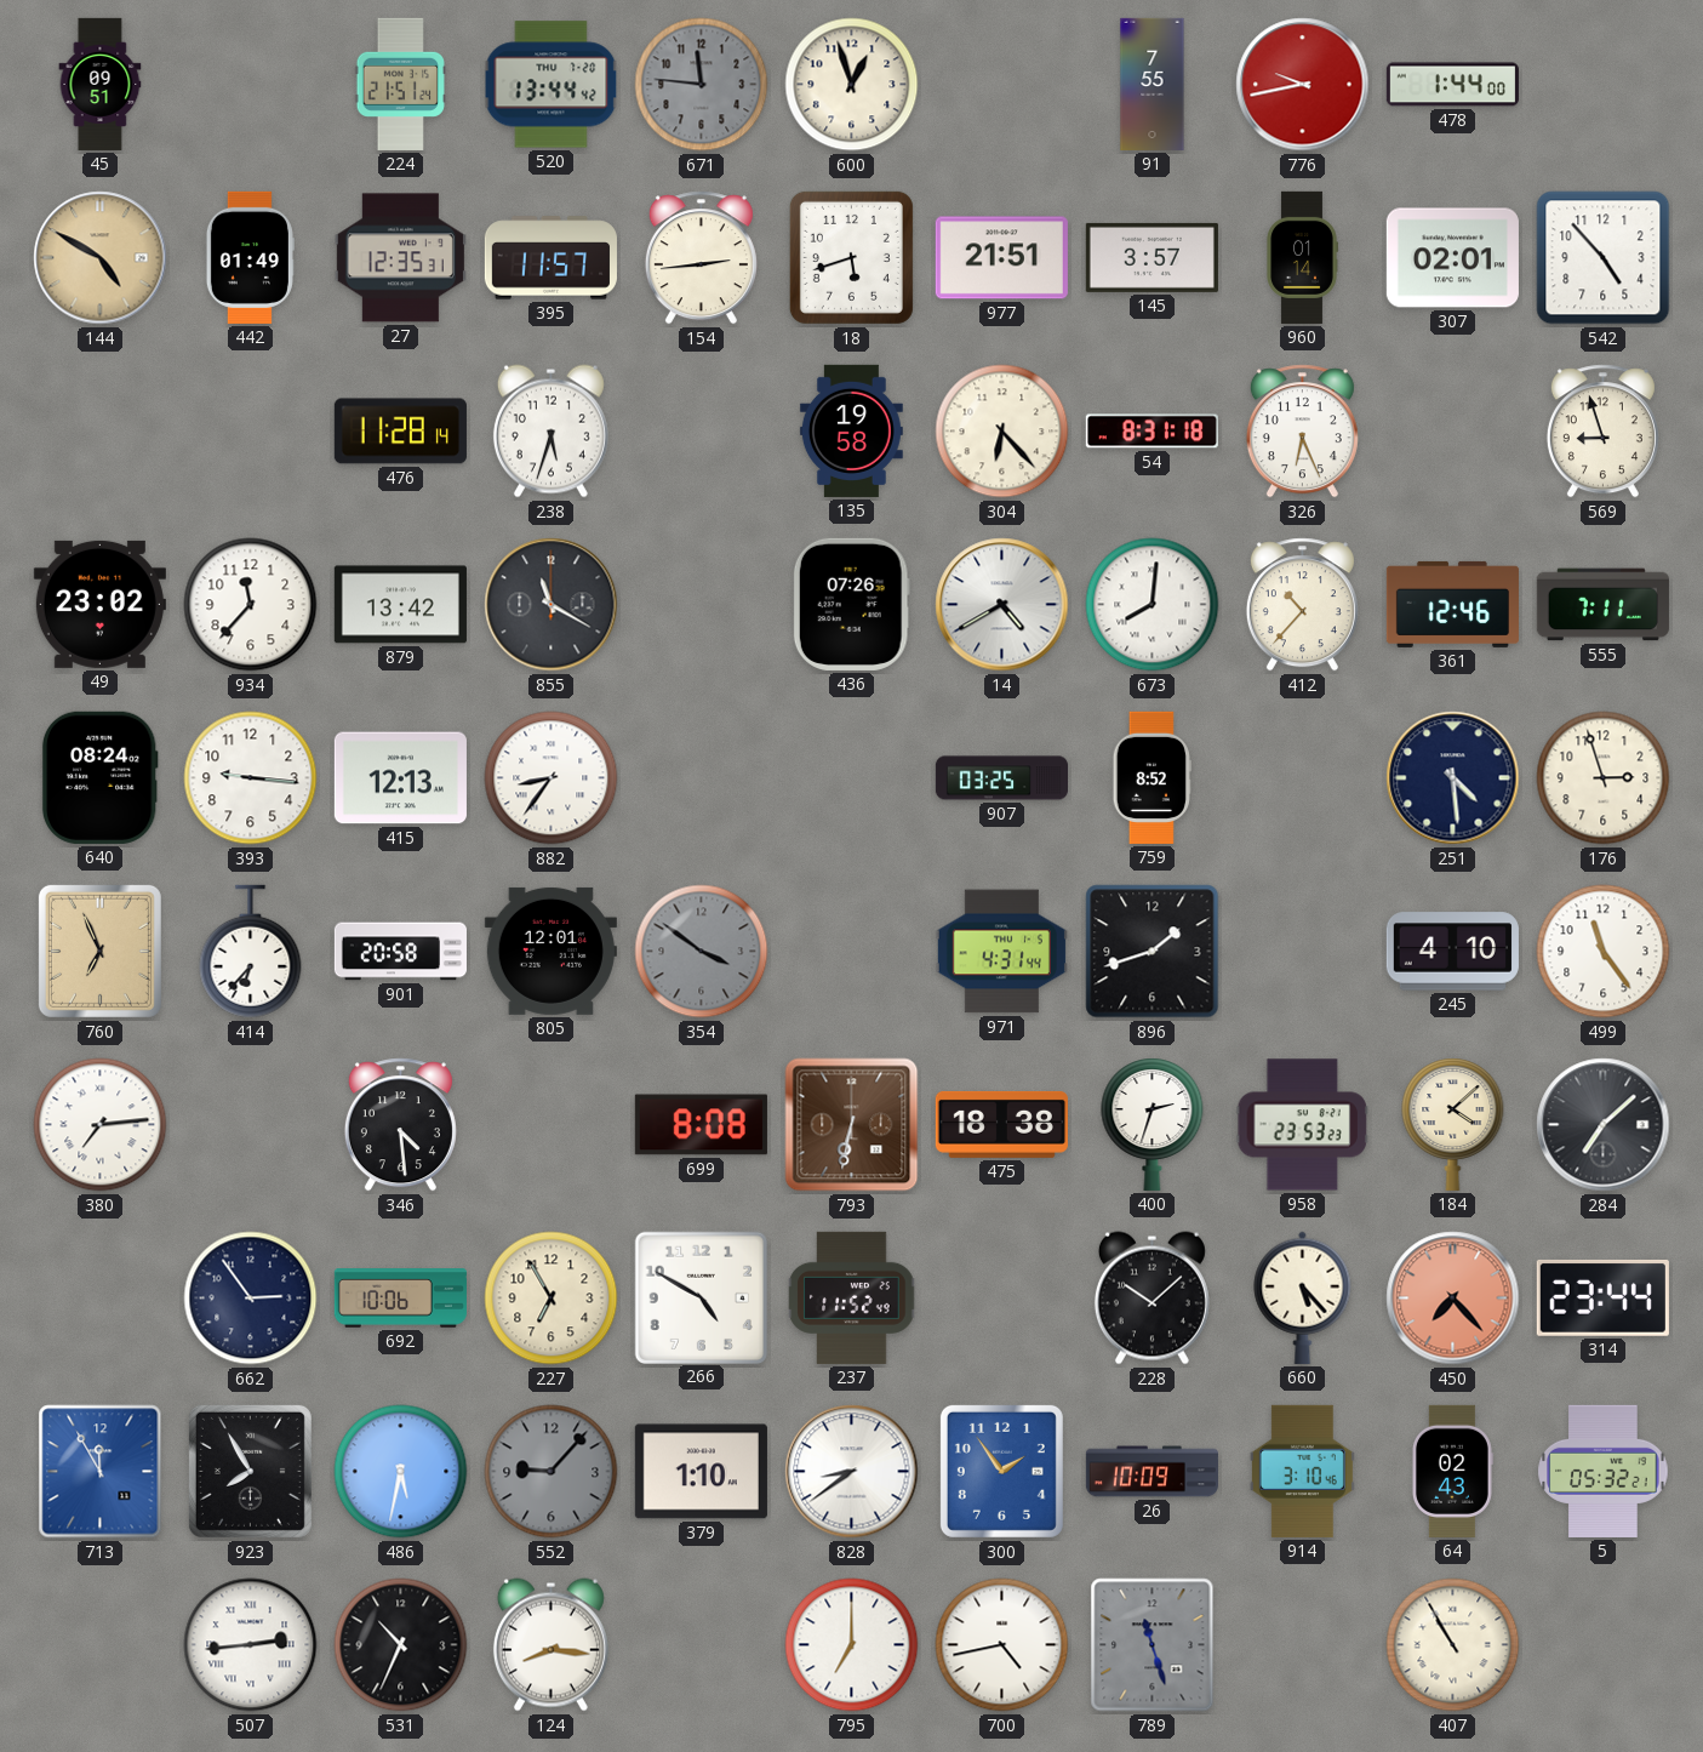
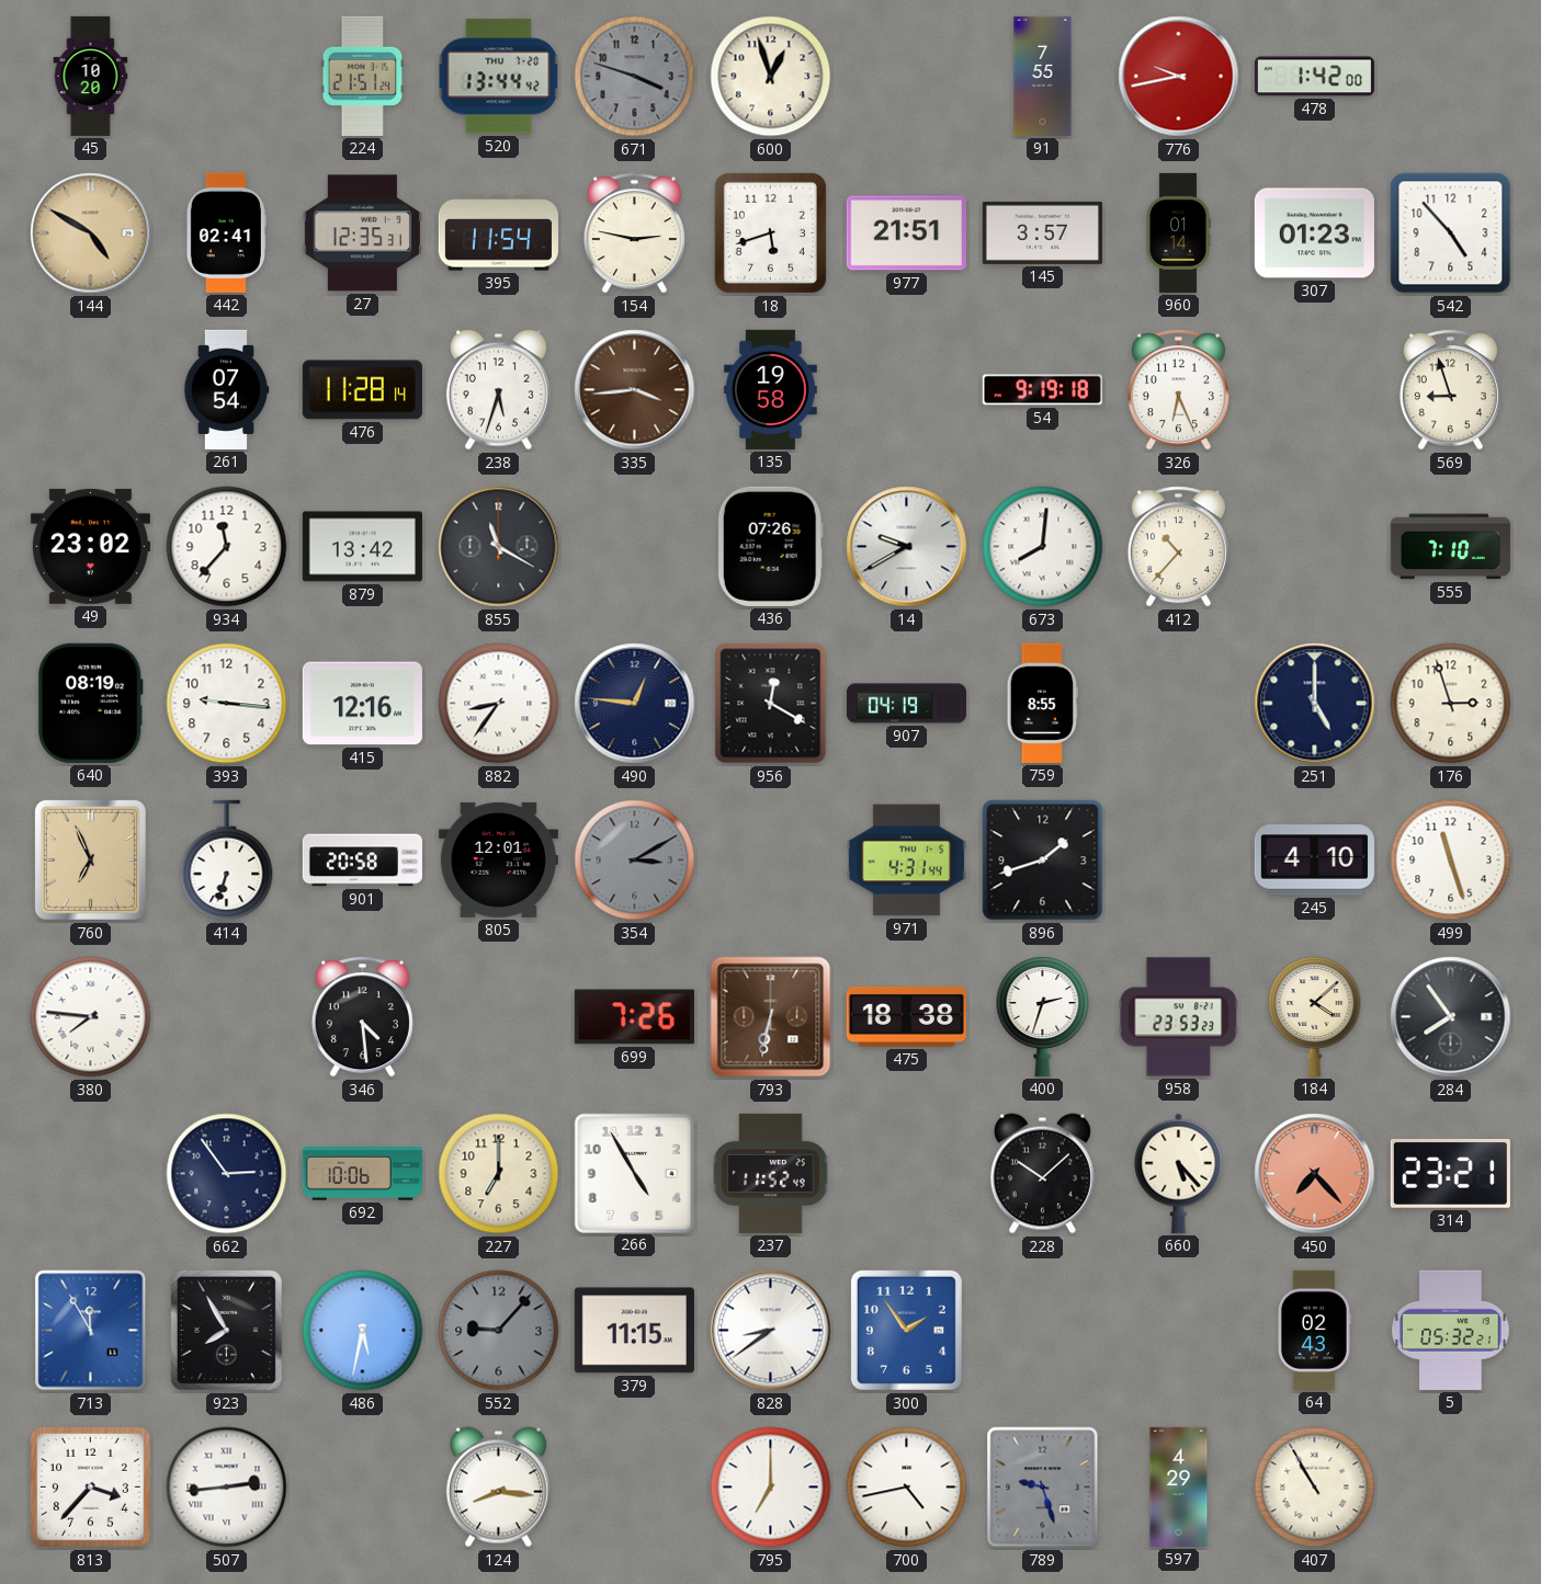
45: 09:51 -> 10:20
671: 11:46 -> 3:48
478: 1:44 -> 1:42
442: 01:49 -> 02:41
395: 11:57 -> 11:54
154: 2:44 -> 2:47
307: 02:01 -> 01:23
261: none -> 07:54
335: none -> 3:44
304: 6:23 -> none
54: 8:31 -> 9:19
14: 4:40 -> 9:40
361: 12:46 -> none
555: 7:11 -> 7:10
640: 08:24 -> 08:19
415: 12:13 -> 12:16
490: none -> 12:46
956: none -> 12:20
907: 03:25 -> 04:19
759: 8:52 -> 8:55
251: 4:29 -> 5:00
414: 6:37 -> 6:33
354: 3:51 -> 3:10
499: 11:24 -> 11:27
380: 7:14 -> 7:46
699: 8:08 -> 7:26
284: 7:08 -> 7:54
227: 6:55 -> 7:00
266: 4:50 -> 4:55
314: 23:44 -> 23:21
379: 1:10 -> 11:15
26: 10:09 -> none
914: 3:10 -> none
813: none -> 3:37
531: 10:34 -> none
789: 11:27 -> 9:27
597: none -> 4:29
